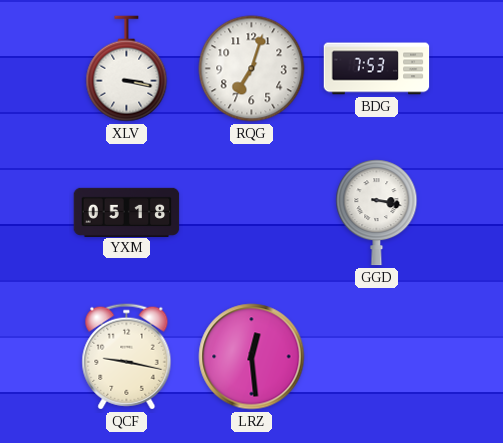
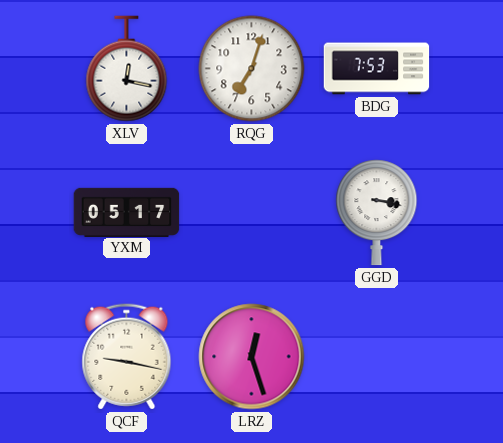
XLV: 3:17 -> 12:17
YXM: 05:18 -> 05:17
LRZ: 12:29 -> 12:27
